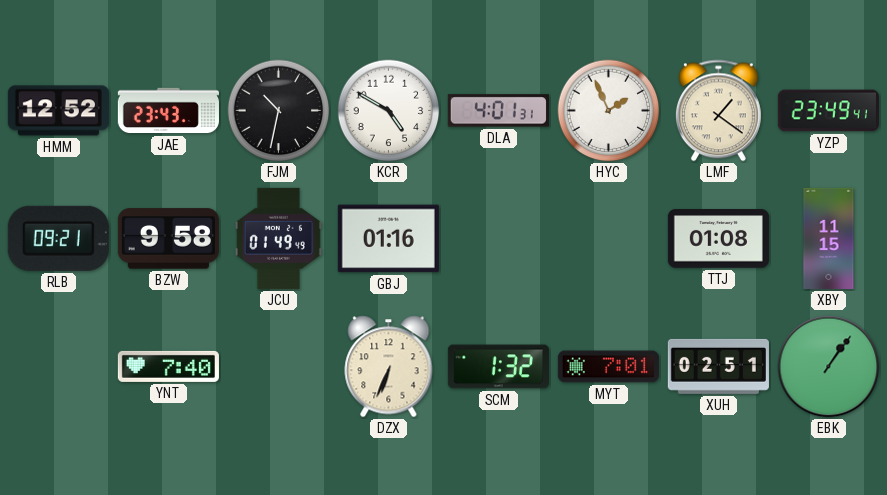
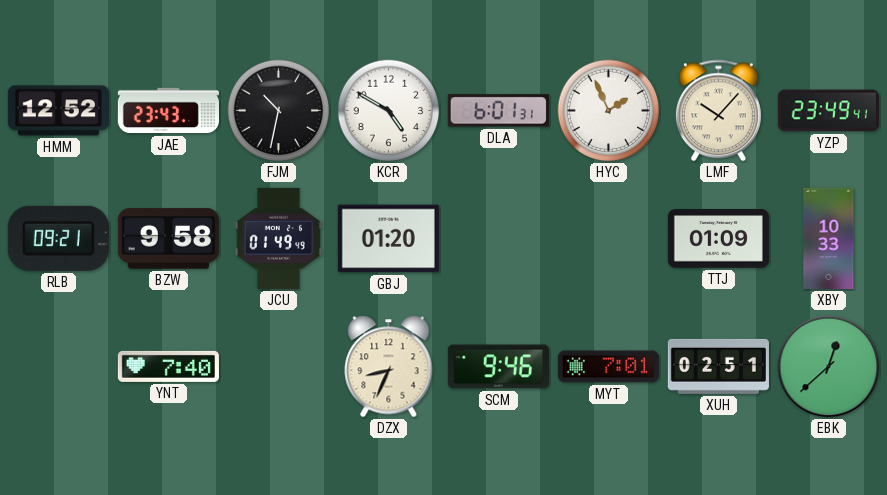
DLA: 4:01 -> 6:01
LMF: 1:21 -> 10:07
GBJ: 01:16 -> 01:20
TTJ: 01:08 -> 01:09
XBY: 11:15 -> 10:33
DZX: 6:34 -> 8:34
SCM: 1:32 -> 9:46
EBK: 1:06 -> 12:38
